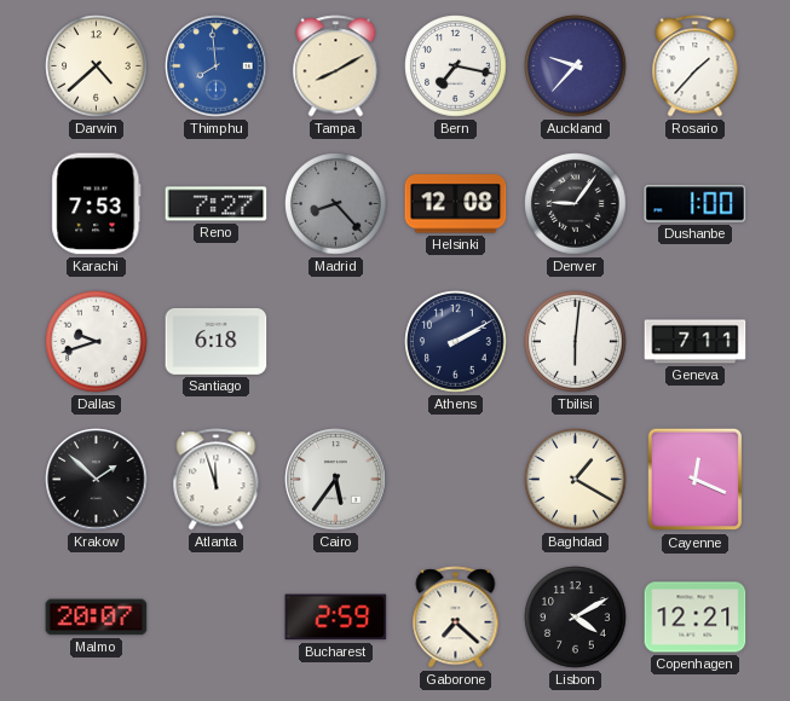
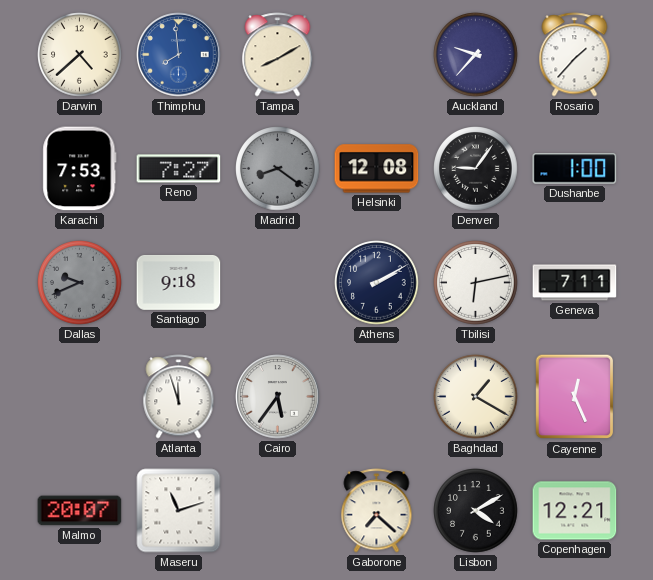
Bern: 7:17 -> none
Madrid: 8:23 -> 8:21
Dallas: 9:42 -> 9:41
Dallas dial: white -> grey
Santiago: 6:18 -> 9:18
Tbilisi: 6:01 -> 6:13
Krakow: 1:52 -> none
Cayenne: 12:19 -> 12:26
Maseru: none -> 11:12
Bucharest: 2:59 -> none
